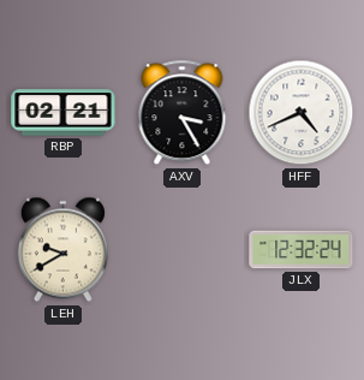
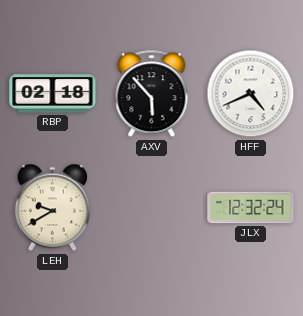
RBP: 02:21 -> 02:18
AXV: 3:25 -> 5:53
